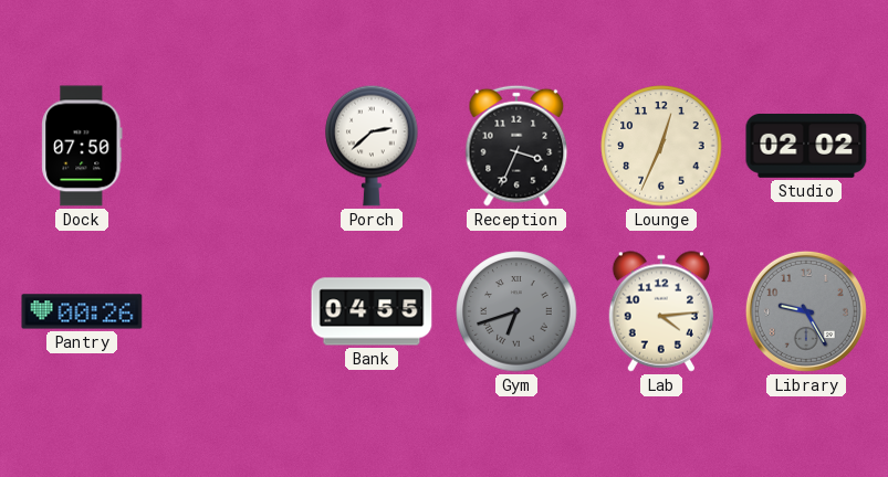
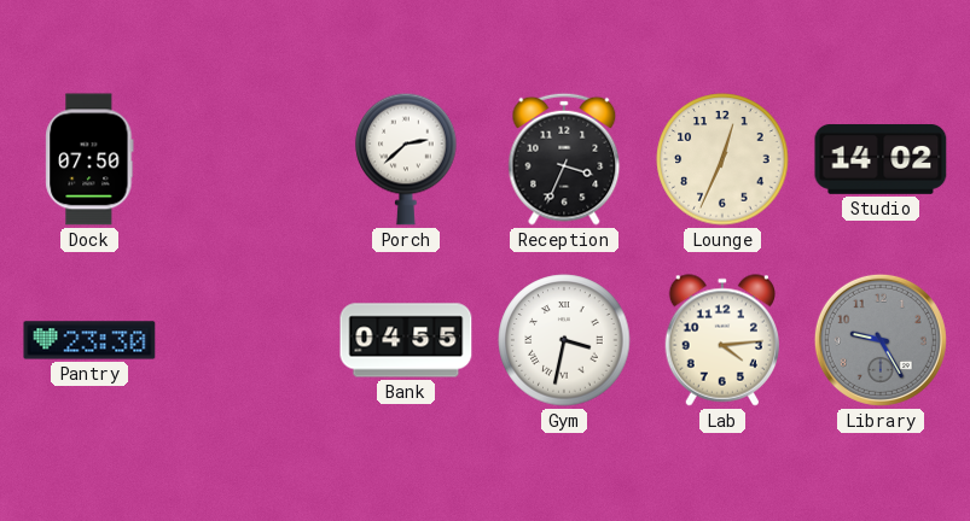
Studio: 02:02 -> 14:02
Pantry: 00:26 -> 23:30
Gym: 6:42 -> 3:32
Gym dial: grey -> white
